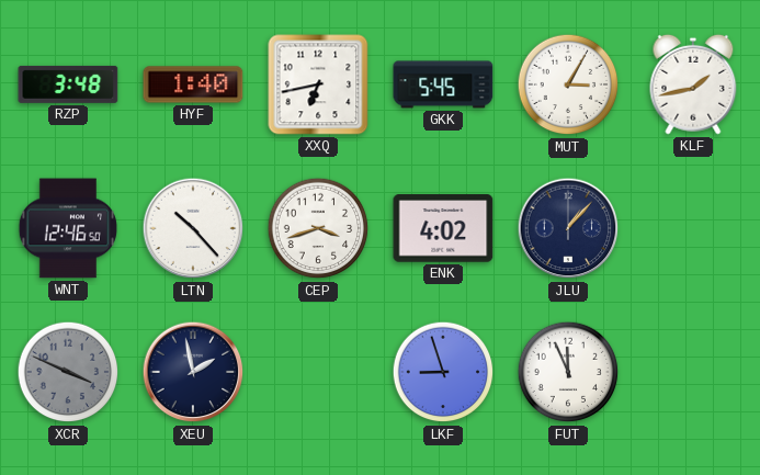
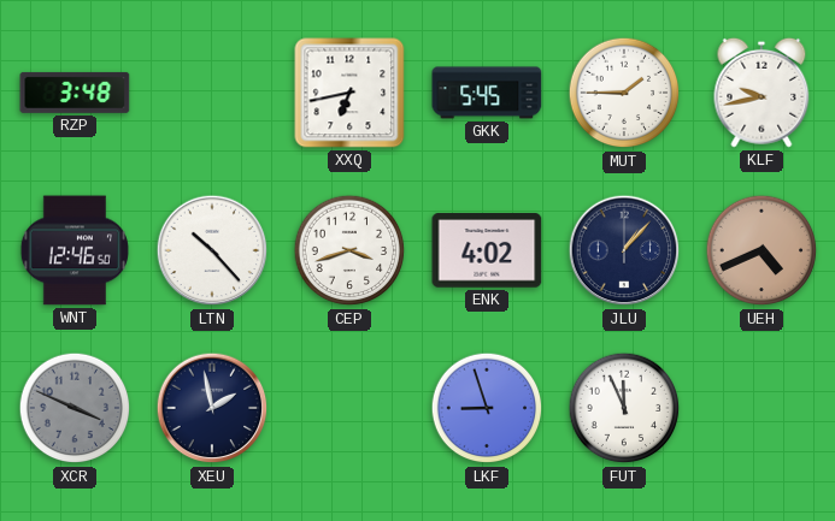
HYF: 1:40 -> none
MUT: 3:05 -> 1:45
KLF: 1:43 -> 9:43
UEH: none -> 4:41
